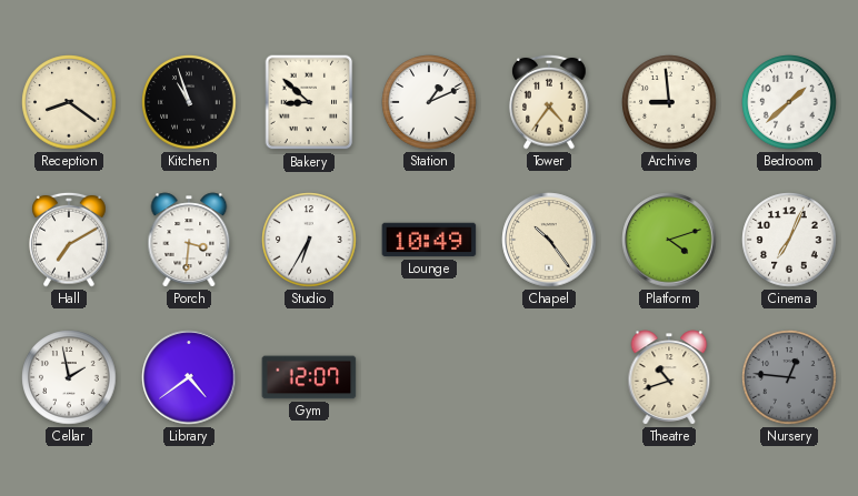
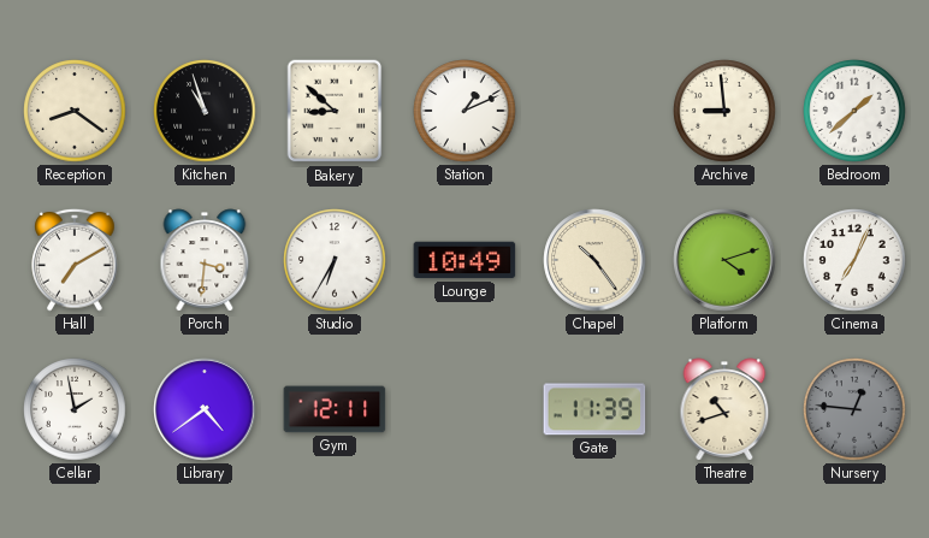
Tower: 4:36 -> none
Gym: 12:07 -> 12:11
Gate: none -> 11:39
